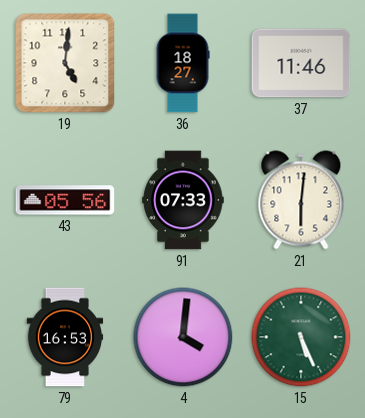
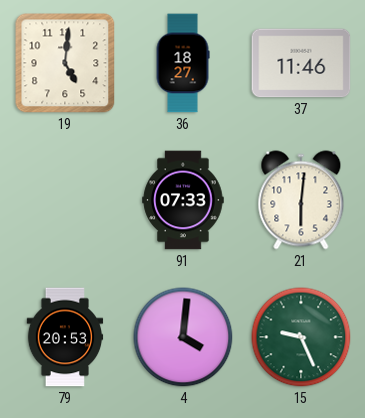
43: 05:56 -> none
79: 16:53 -> 20:53
15: 5:26 -> 9:26
